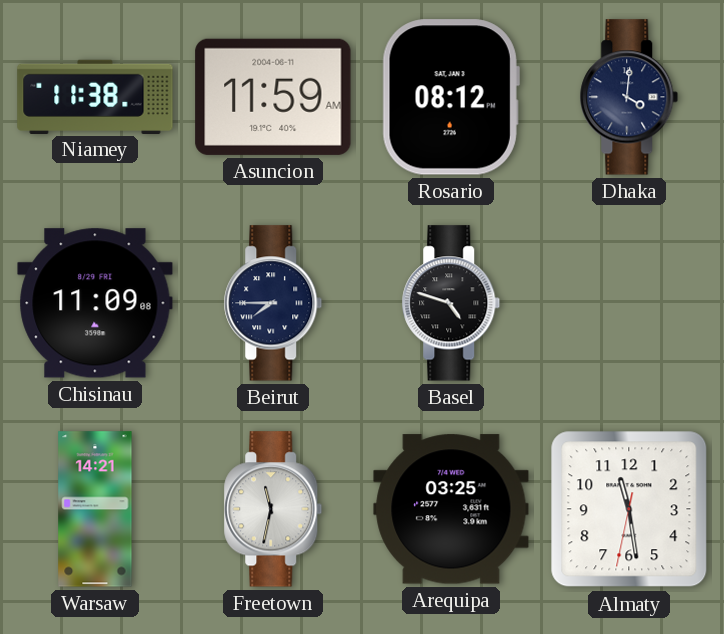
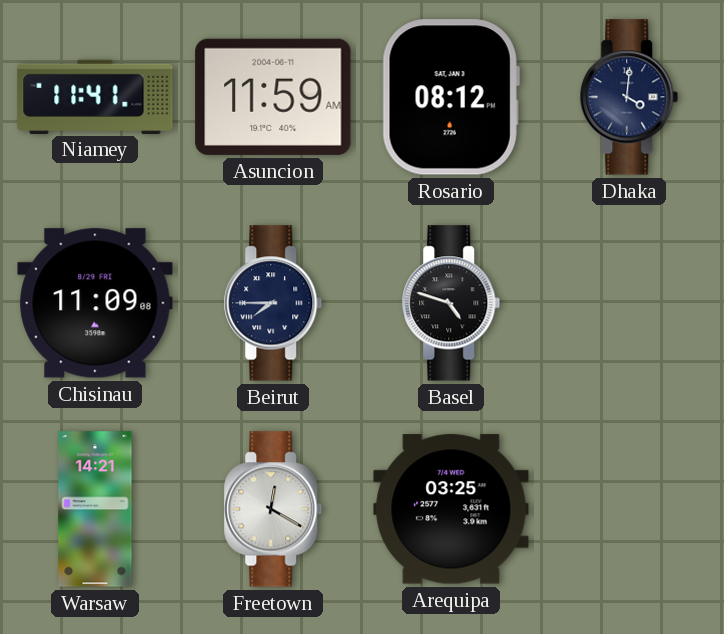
Niamey: 11:38 -> 11:41
Freetown: 11:32 -> 12:20
Almaty: 11:28 -> none
